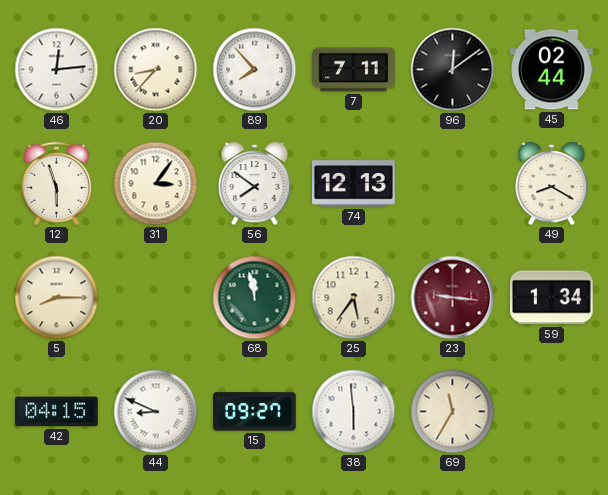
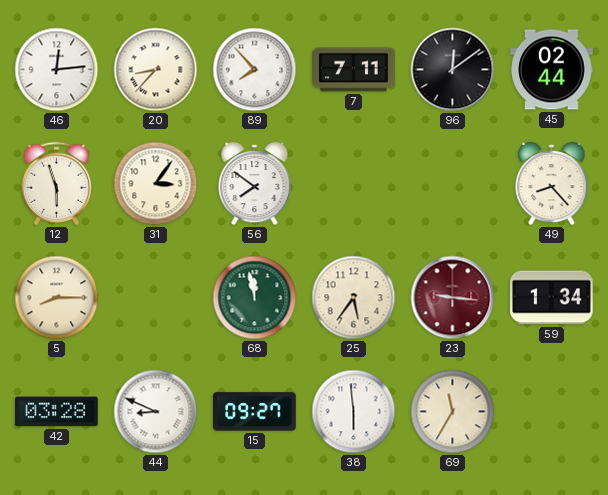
74: 12:13 -> none
49: 8:20 -> 8:23
42: 04:15 -> 03:28
